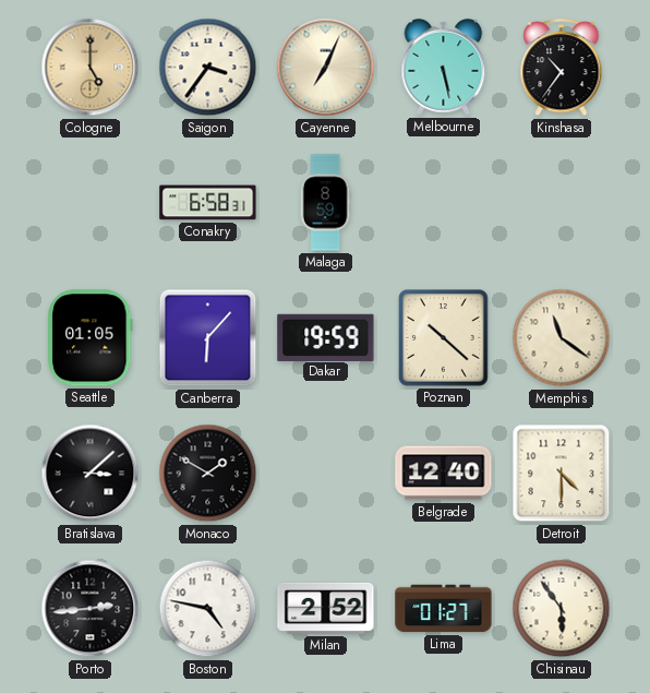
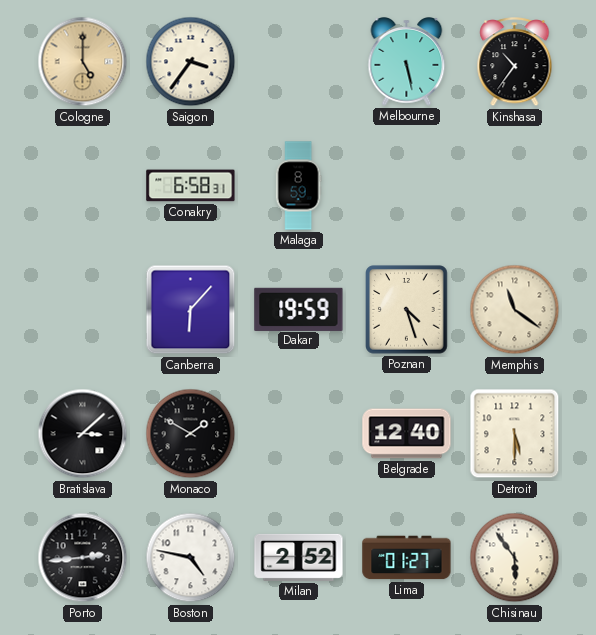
Cayenne: 7:04 -> none
Seattle: 01:05 -> none
Poznan: 10:22 -> 4:27
Detroit: 4:30 -> 5:30
